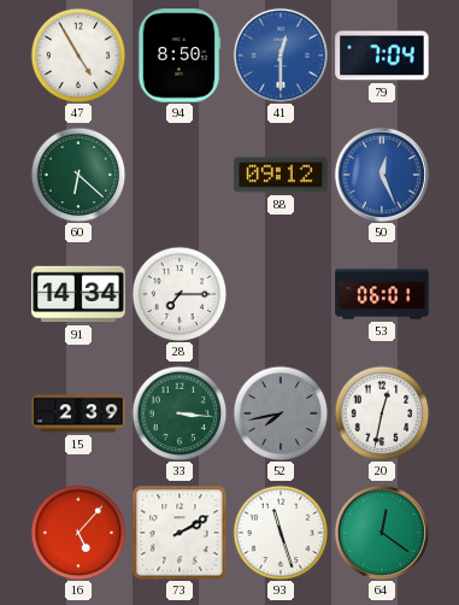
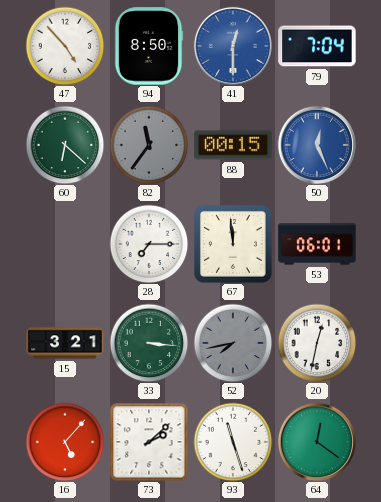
47: 4:55 -> 4:53
82: none -> 11:36
88: 09:12 -> 00:15
91: 14:34 -> none
67: none -> 11:59
15: 2:39 -> 3:21
73: 2:10 -> 2:08
